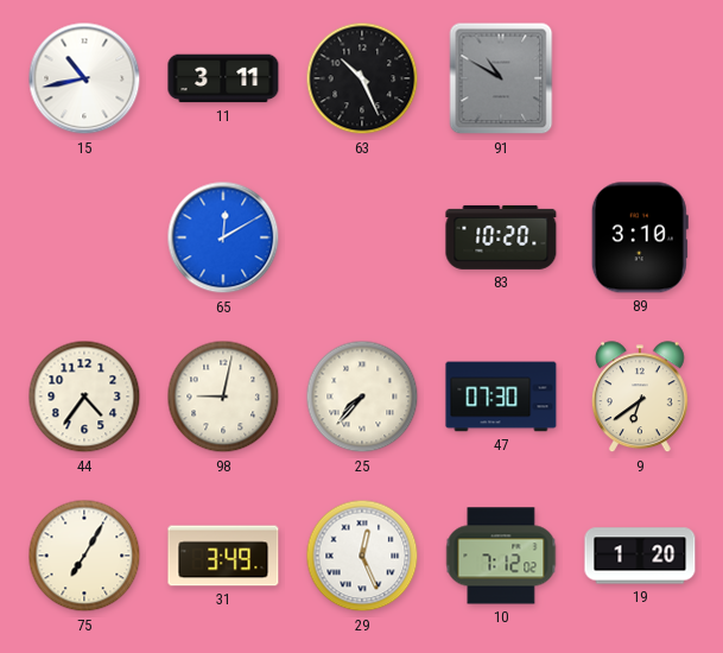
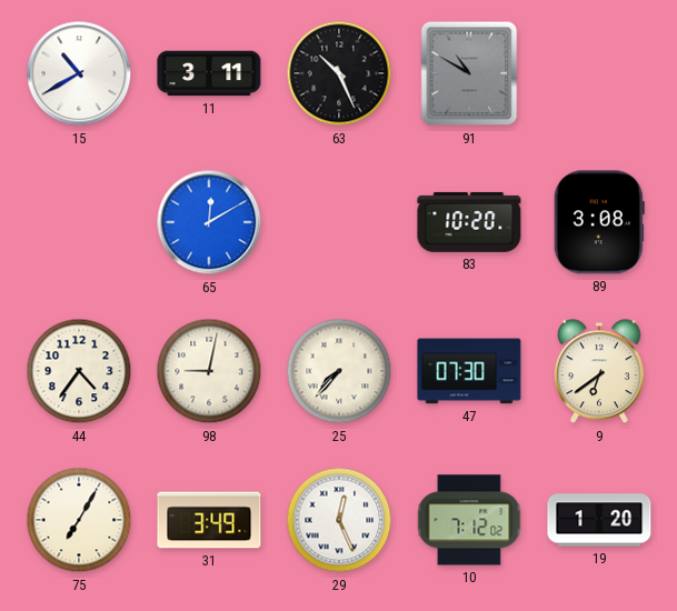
15: 10:43 -> 10:40
89: 3:10 -> 3:08
